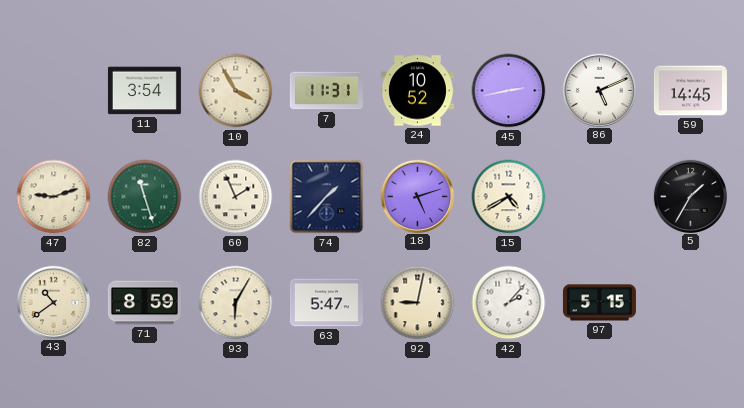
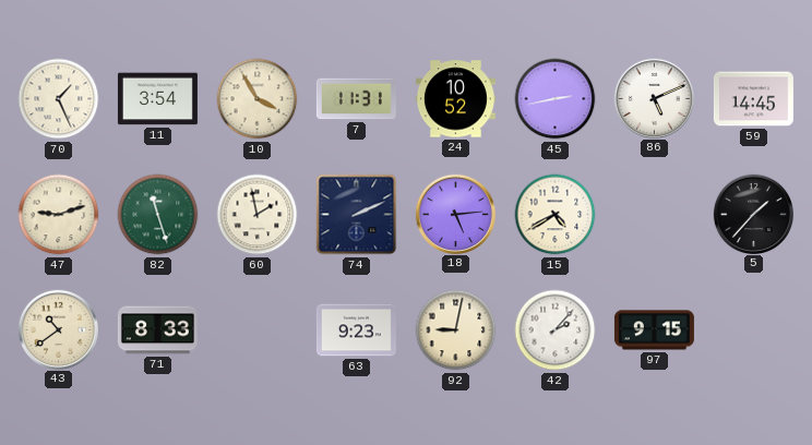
70: none -> 1:26
60: 1:56 -> 1:58
74: 1:37 -> 2:11
18: 5:12 -> 5:14
5: 1:35 -> 1:37
71: 8:59 -> 8:33
93: 6:05 -> none
63: 5:47 -> 9:23
97: 5:15 -> 9:15
